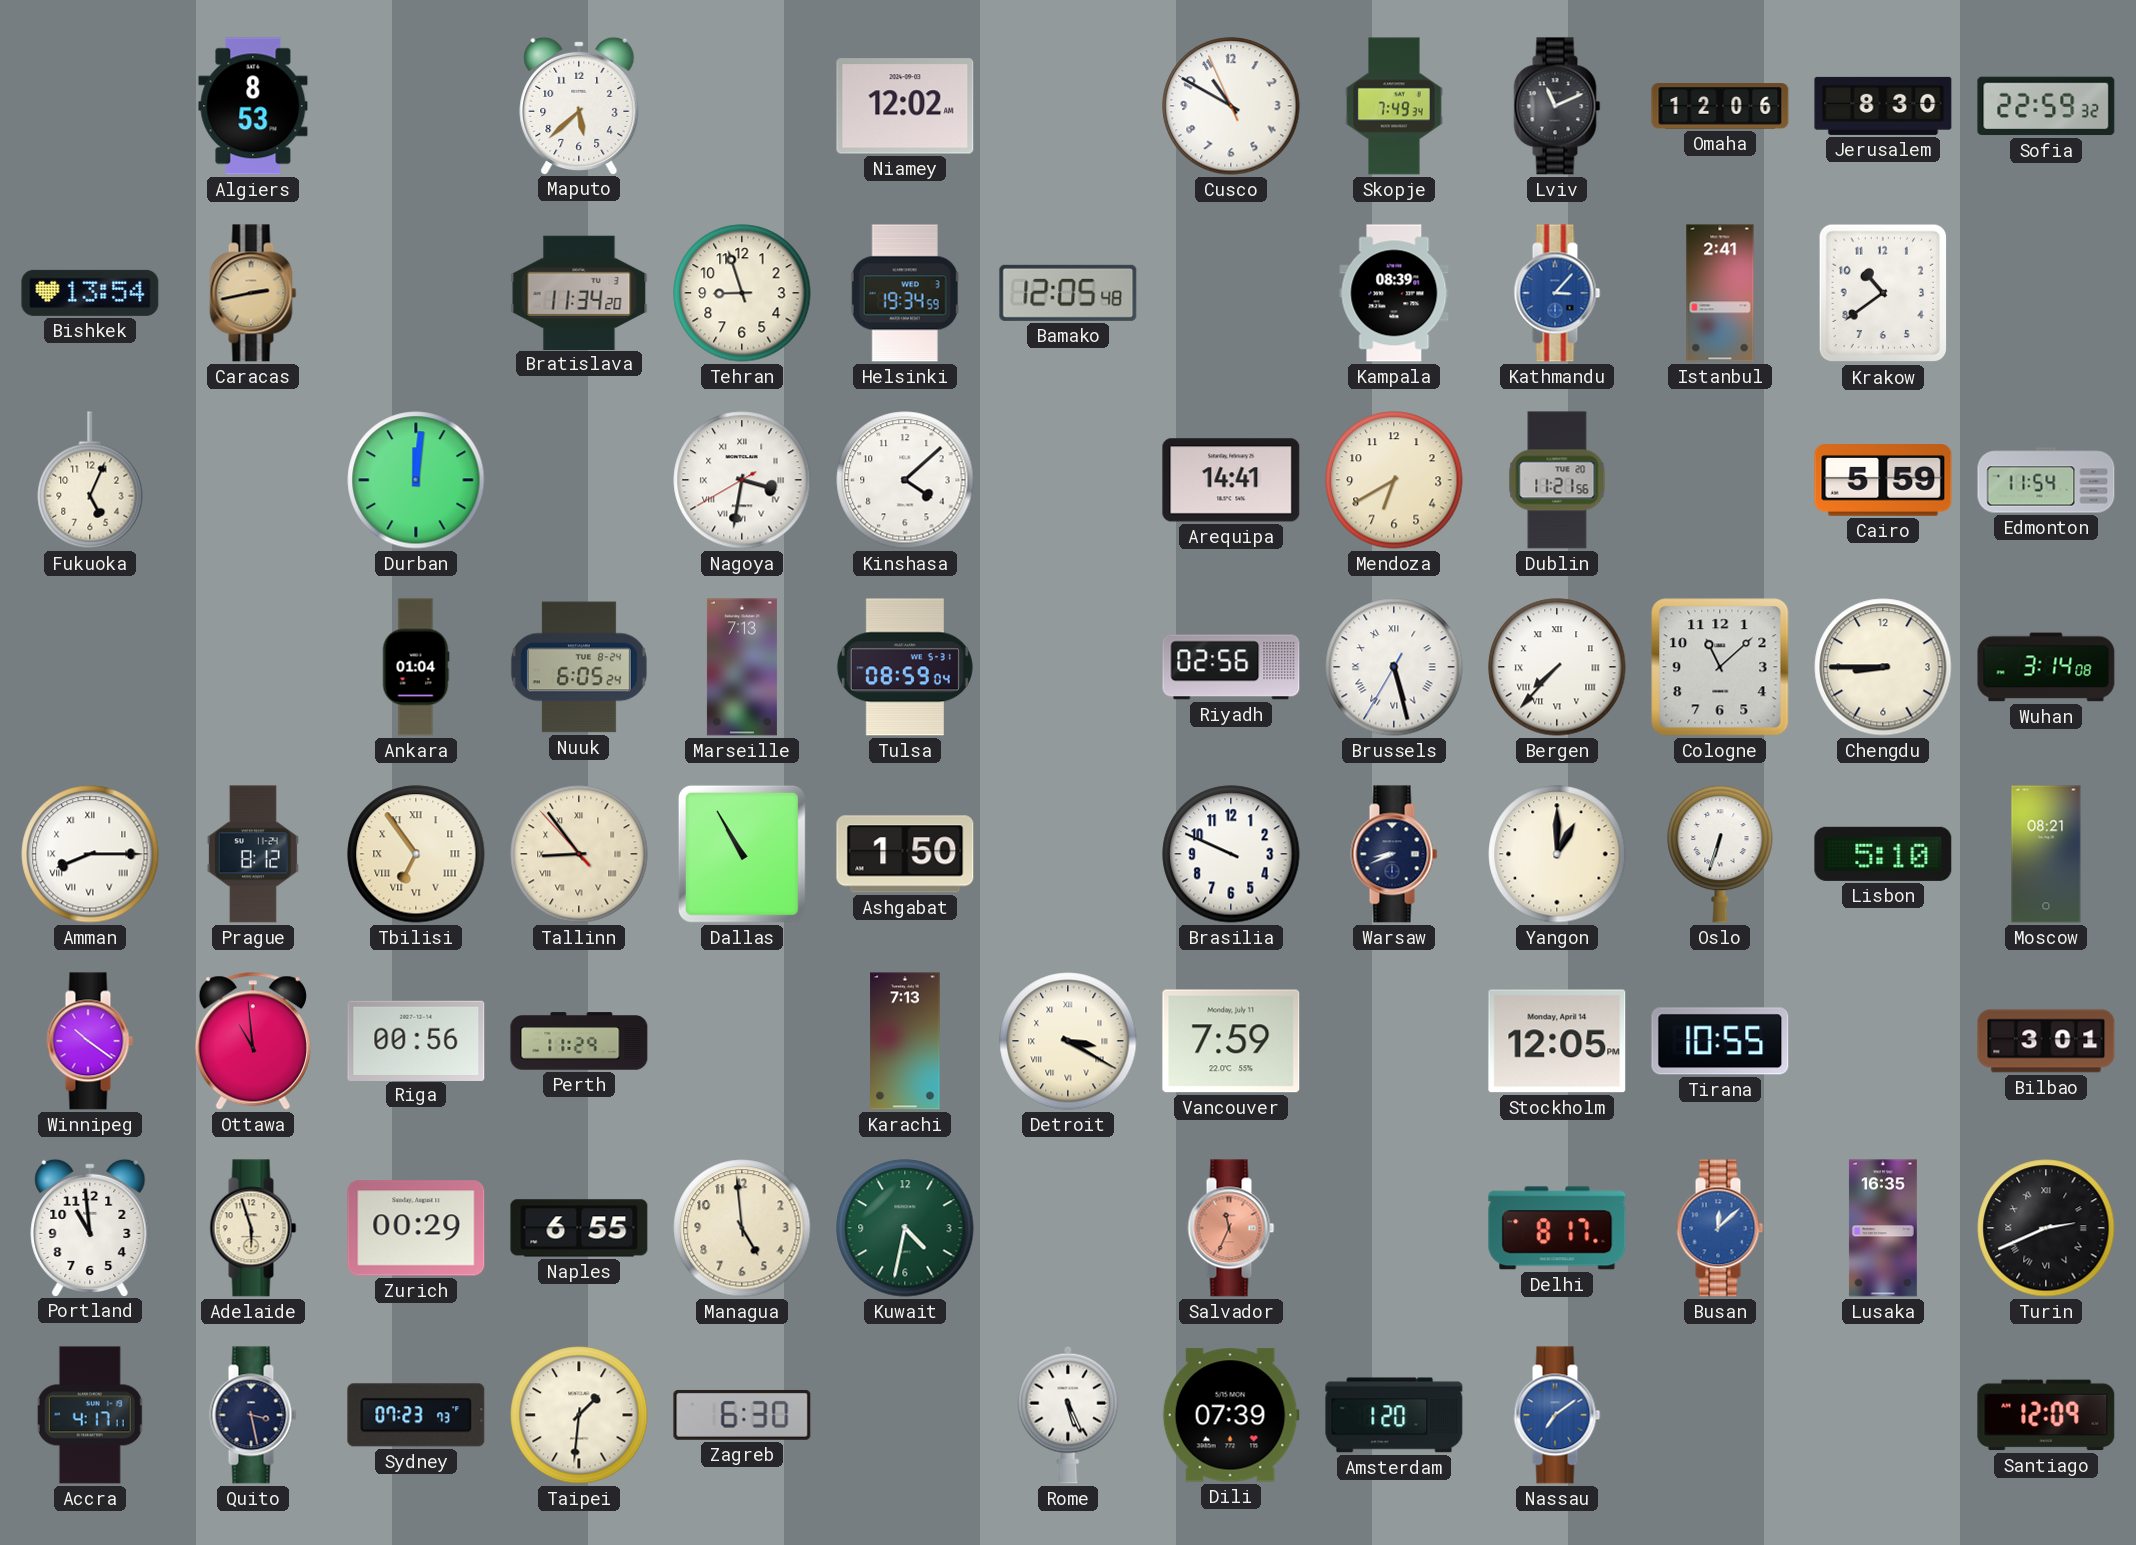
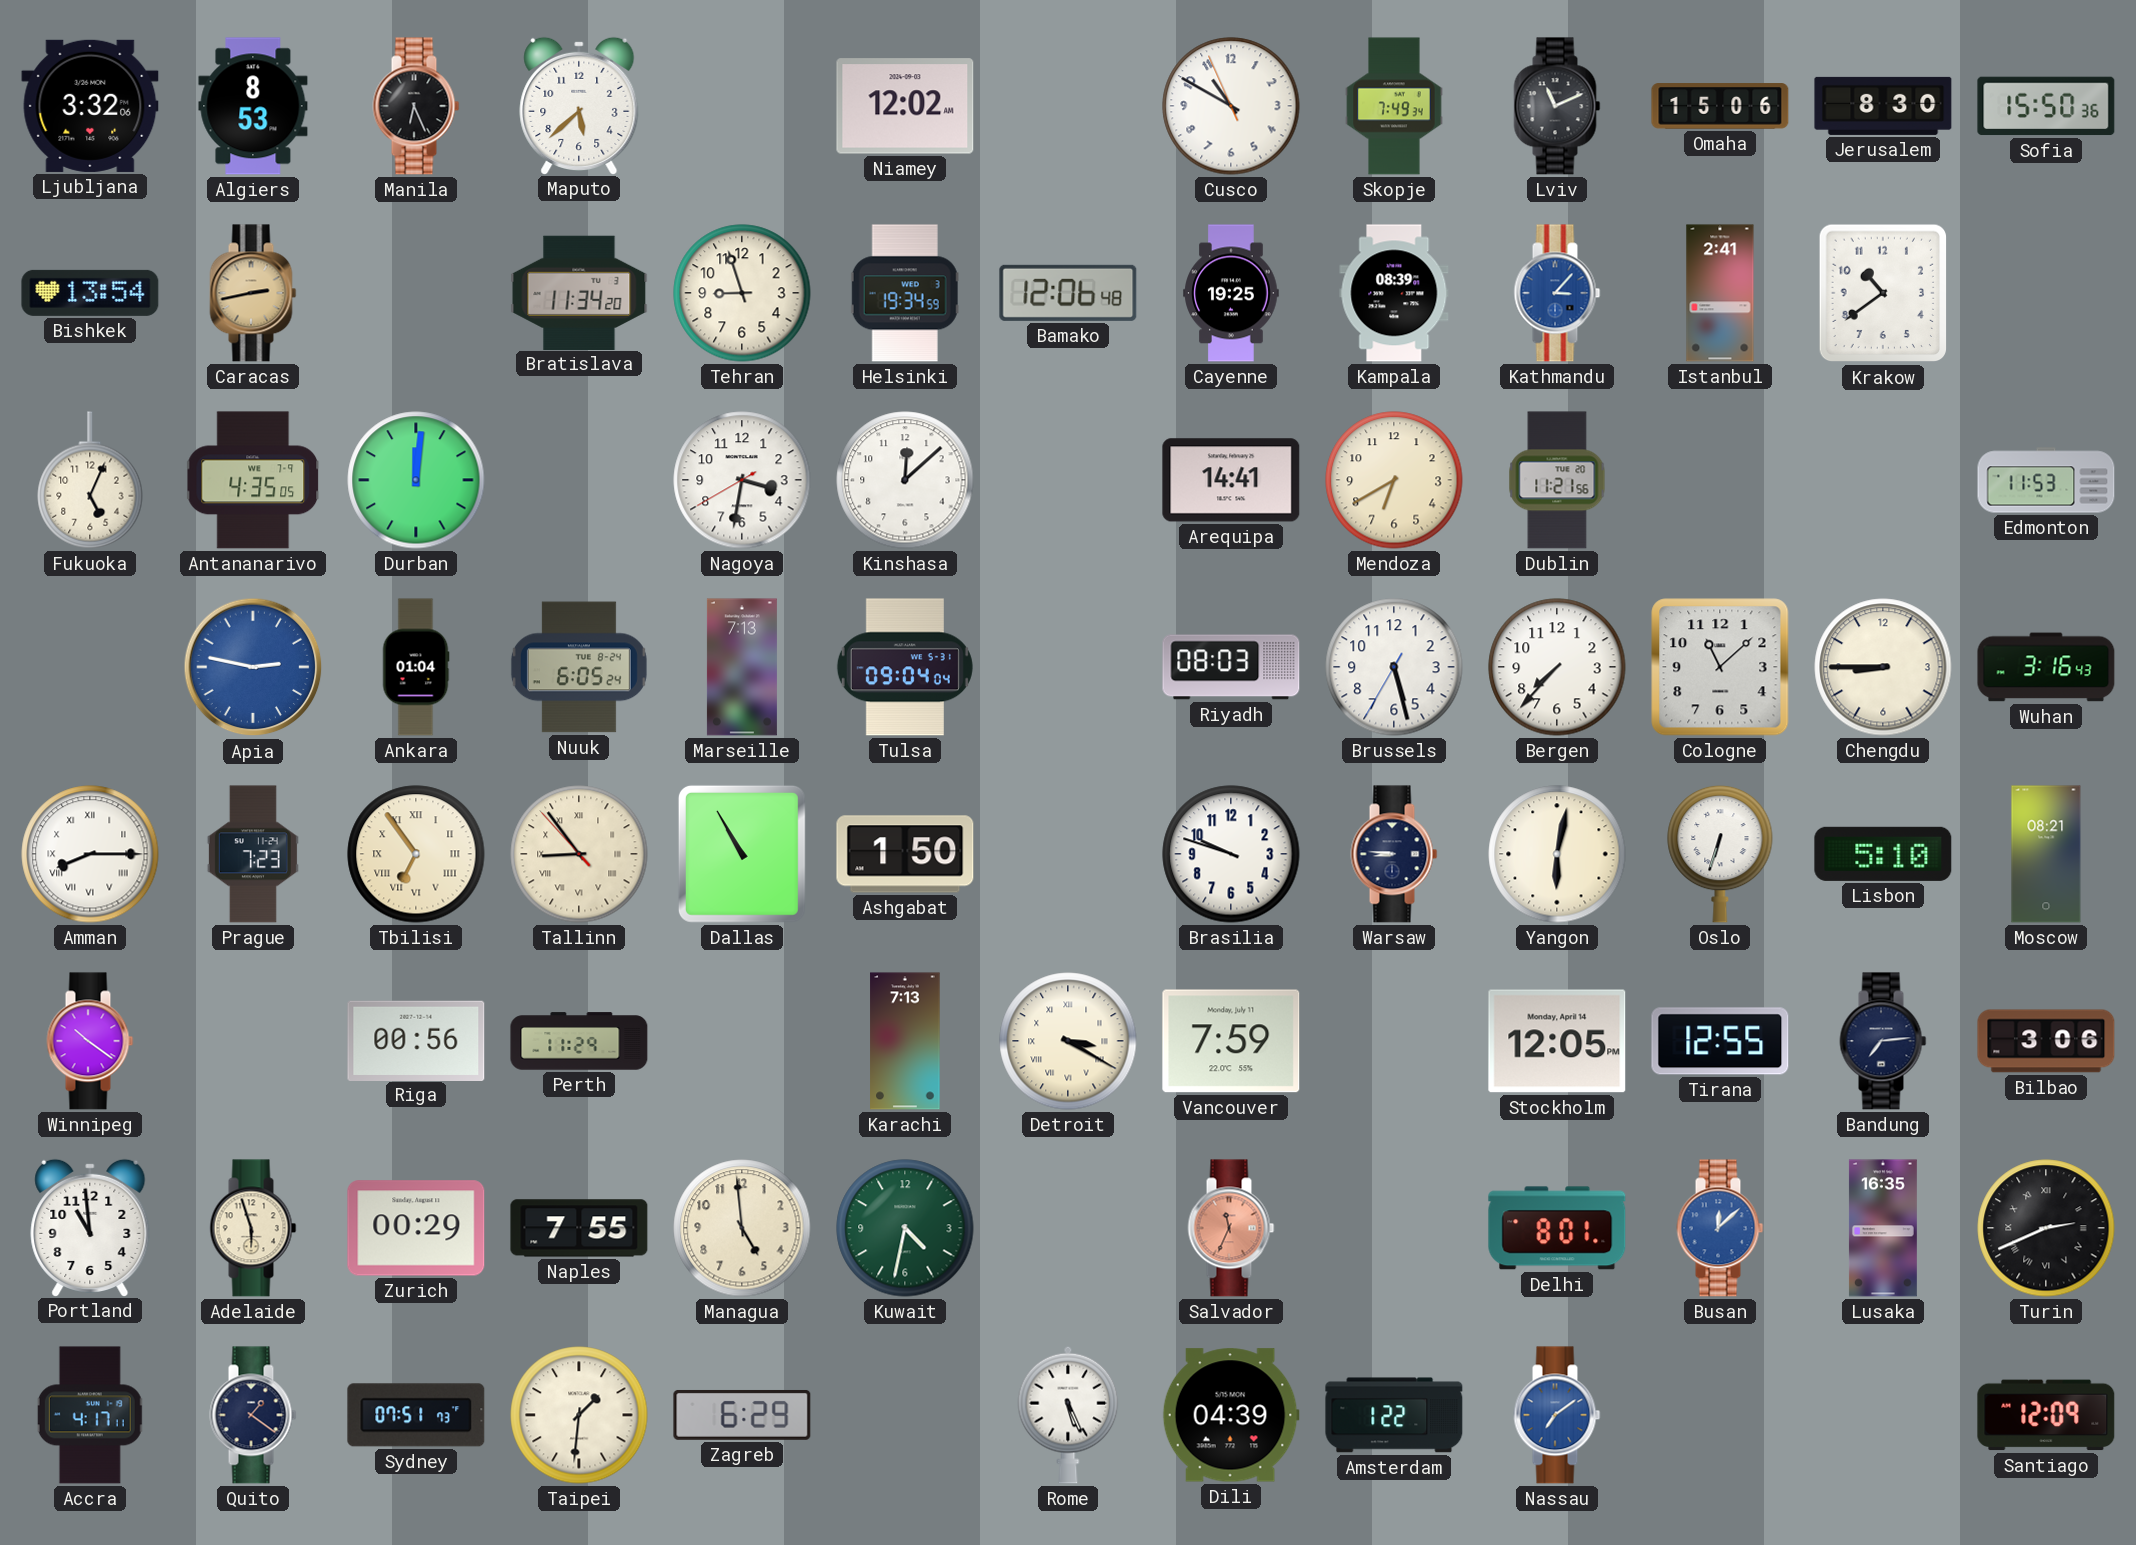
Ljubljana: none -> 3:32
Manila: none -> 6:26
Omaha: 12:06 -> 15:06
Sofia: 22:59 -> 15:50
Bamako: 12:05 -> 12:06
Cayenne: none -> 19:25
Antananarivo: none -> 4:35
Nagoya numerals: Roman -> Arabic
Kinshasa: 4:08 -> 12:08
Cairo: 5:59 -> none
Edmonton: 11:54 -> 11:53
Apia: none -> 2:47
Tulsa: 08:59 -> 09:04
Riyadh: 02:56 -> 08:03
Brussels numerals: Roman -> Arabic
Bergen numerals: Roman -> Arabic
Wuhan: 3:14 -> 3:16
Prague: 8:12 -> 7:23
Brasilia: 9:49 -> 9:48
Warsaw: 8:41 -> 8:46
Yangon: 1:00 -> 6:02
Ottawa: 10:59 -> none
Tirana: 10:55 -> 12:55
Bandung: none -> 7:14
Bilbao: 3:01 -> 3:06
Naples: 6:55 -> 7:55
Delhi: 8:17 -> 8:01
Quito: 3:28 -> 1:21
Sydney: 07:23 -> 07:51
Zagreb: 6:30 -> 6:29
Dili: 07:39 -> 04:39
Amsterdam: 1:20 -> 1:22
